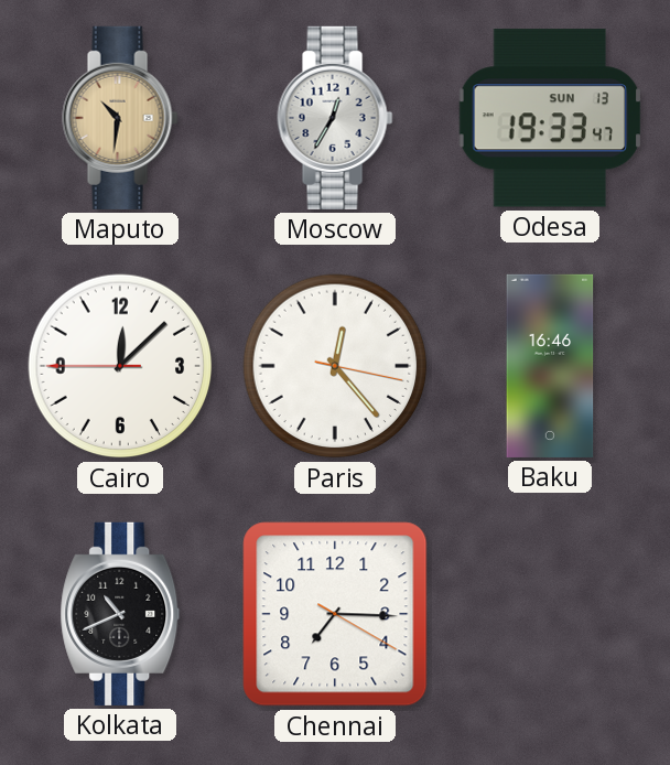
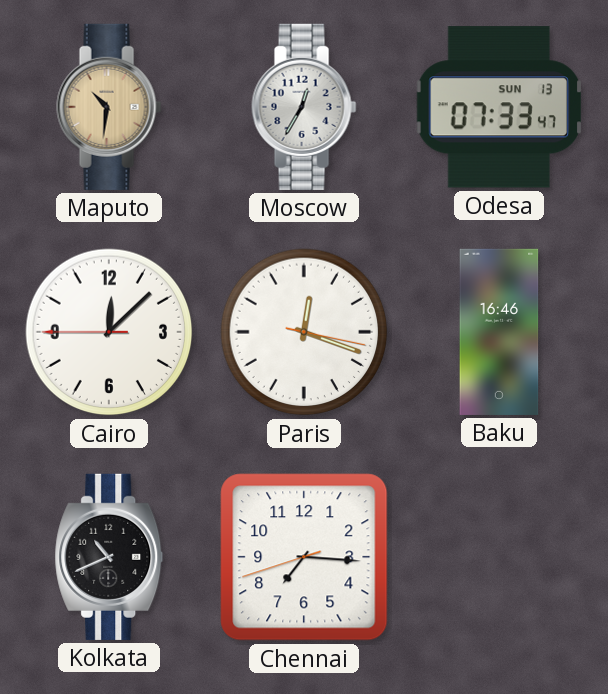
Odesa: 19:33 -> 07:33
Paris: 12:23 -> 12:18
Chennai: 7:15:20 -> 7:15:42
